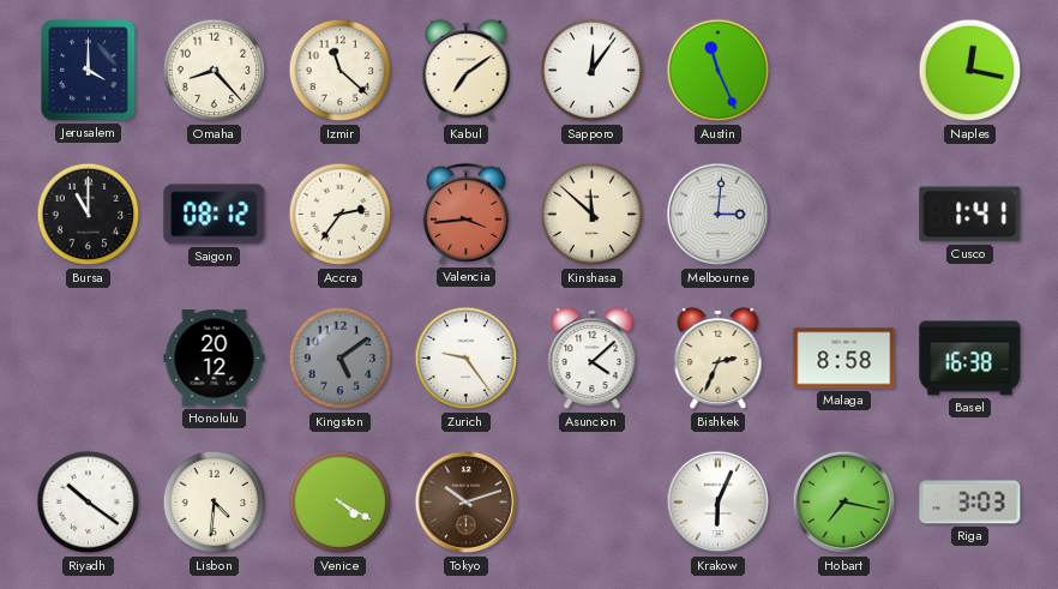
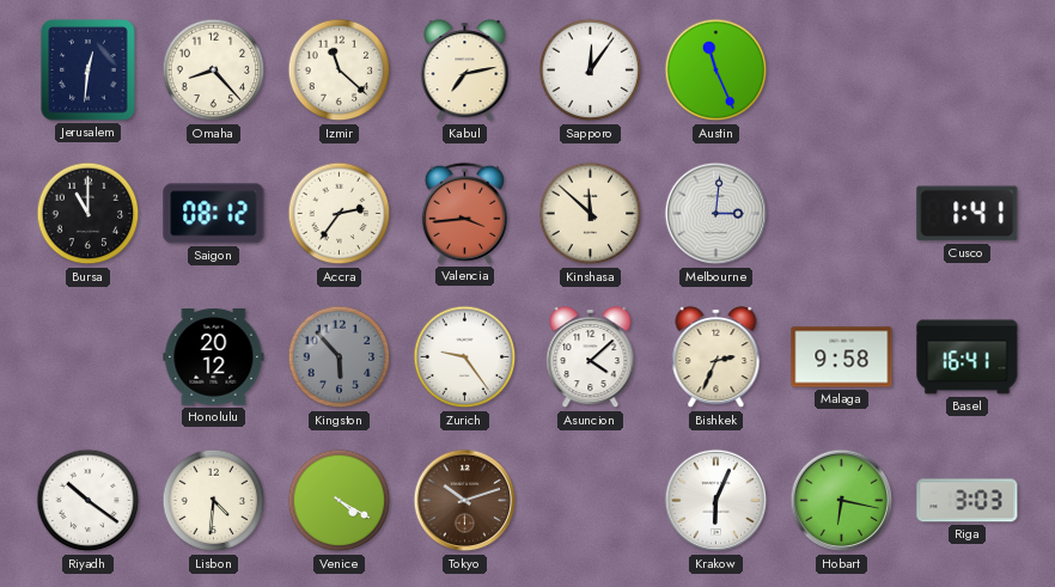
Jerusalem: 4:00 -> 12:31
Kabul: 7:09 -> 7:13
Naples: 12:17 -> none
Kingston: 5:09 -> 5:53
Malaga: 8:58 -> 9:58
Basel: 16:38 -> 16:41
Hobart: 7:17 -> 6:17
